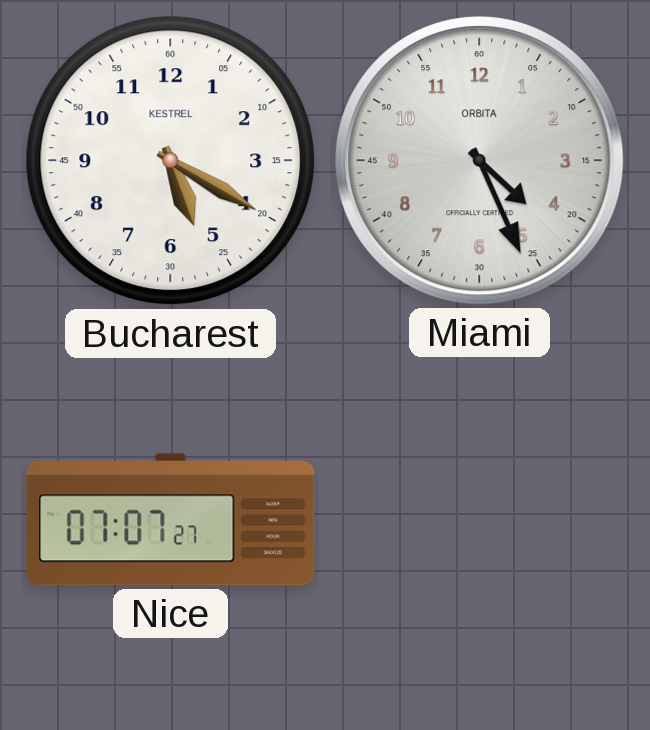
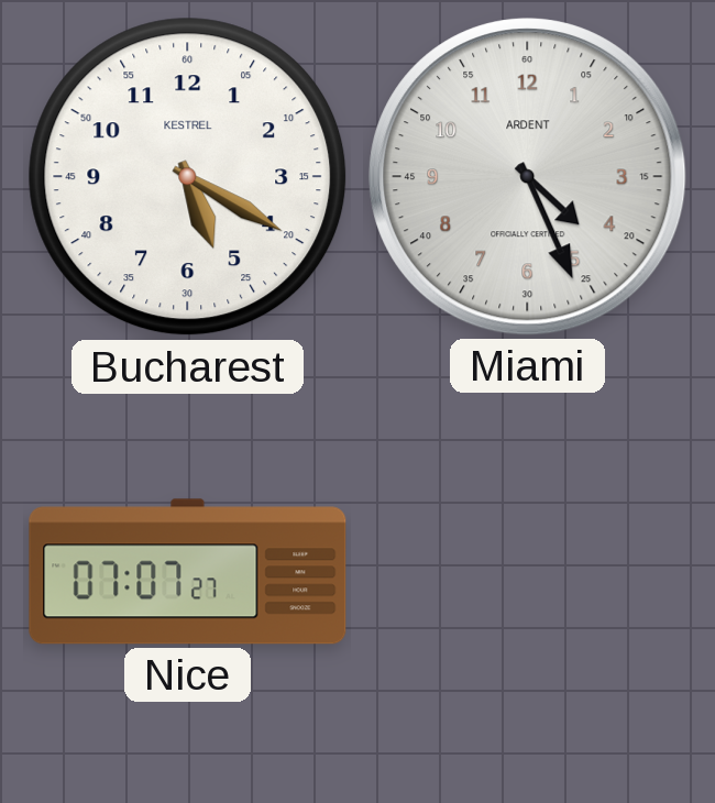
Miami brand: ORBITA -> ARDENT
